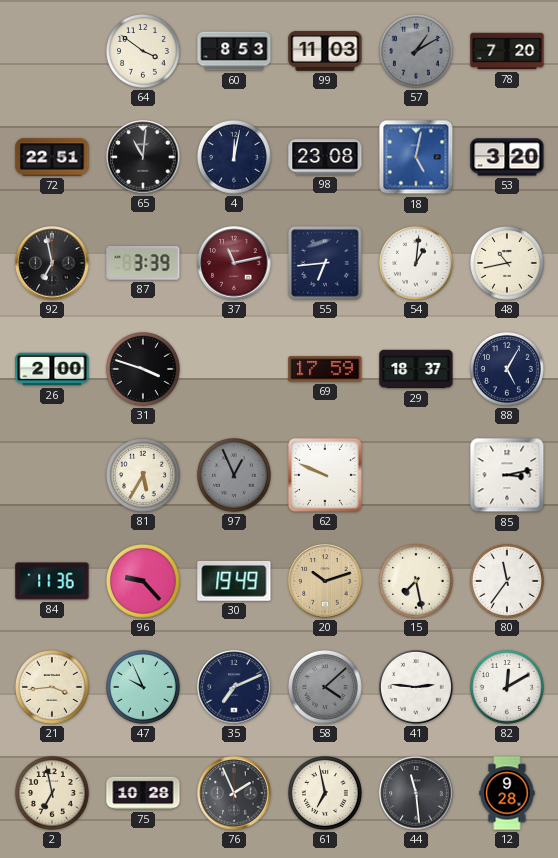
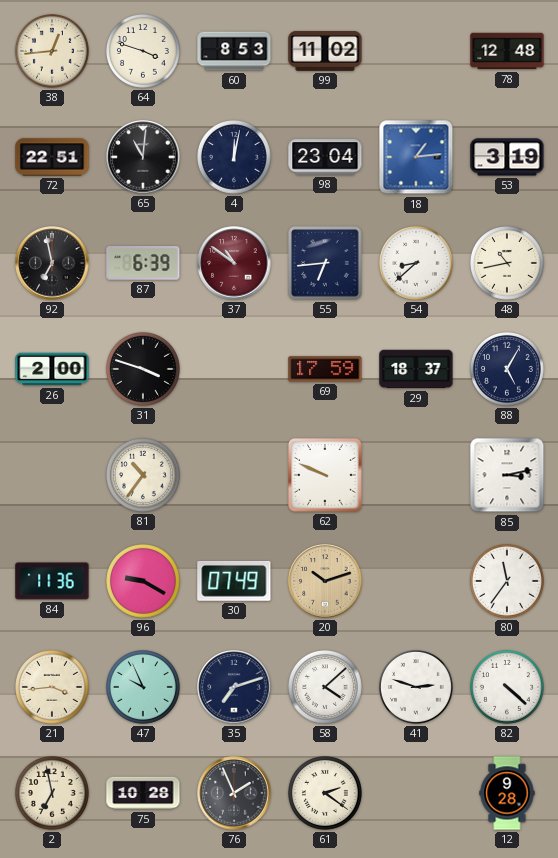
38: none -> 12:44
64: 3:51 -> 3:48
99: 11:03 -> 11:02
57: 1:10 -> none
78: 7:20 -> 12:48
98: 23:08 -> 23:04
18: 5:02 -> 1:14
53: 3:20 -> 3:19
87: 3:39 -> 6:39
37: 11:13 -> 10:51
54: 1:01 -> 8:38
81: 5:35 -> 10:36
97: 12:56 -> none
96: 9:23 -> 9:20
30: 19:49 -> 07:49
15: 7:28 -> none
35: 7:11 -> 7:12
58 dial: grey -> white
41: 2:46 -> 2:48
82: 12:10 -> 4:22
61: 6:58 -> 2:21
44: 11:29 -> none
